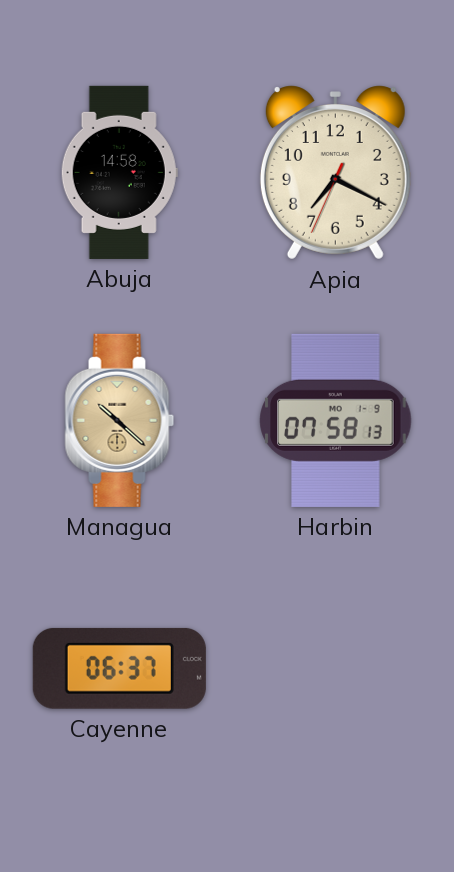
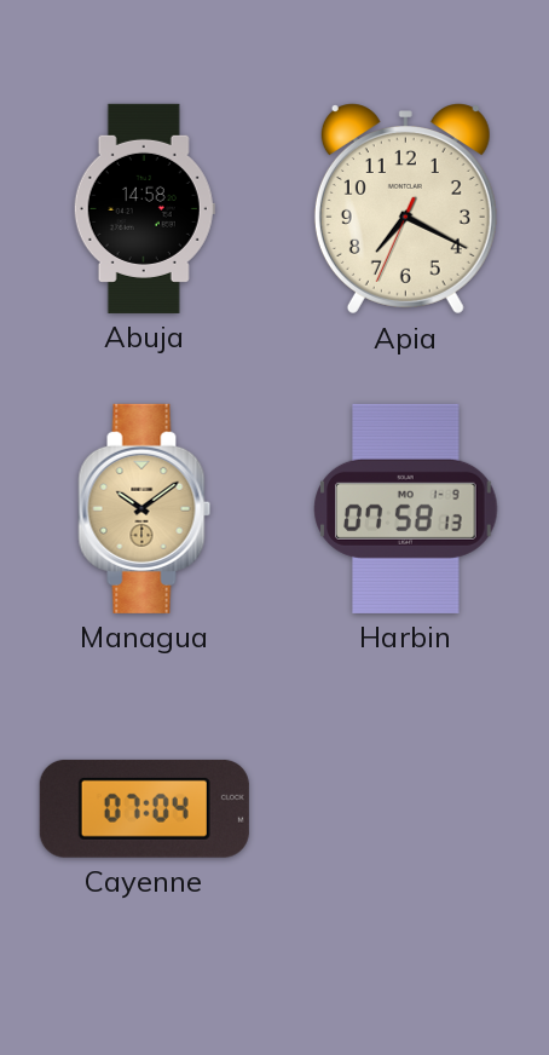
Managua: 10:22 -> 10:09
Cayenne: 06:37 -> 07:04
